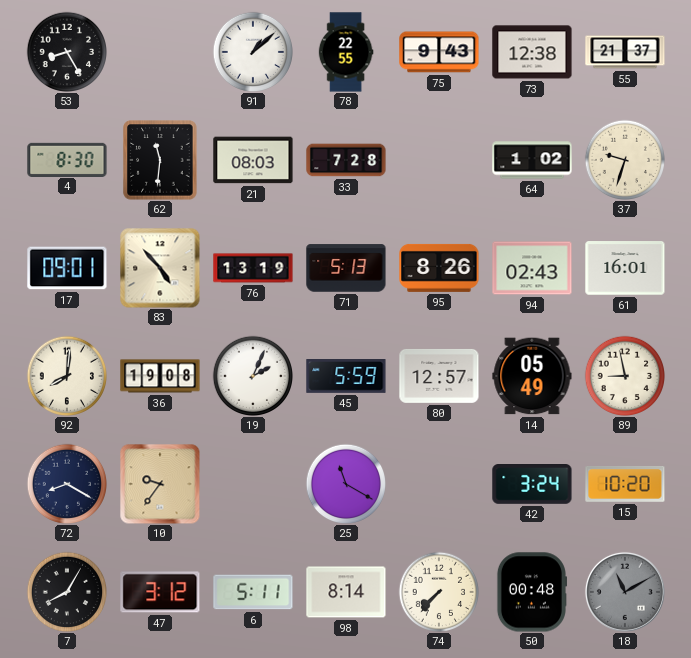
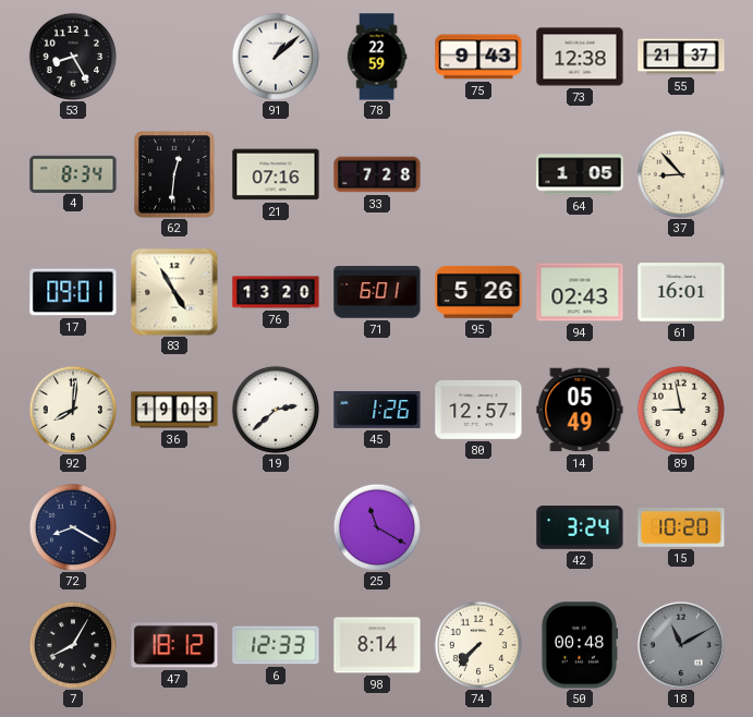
78: 22:55 -> 22:59
4: 8:30 -> 8:34
62: 11:31 -> 12:31
21: 08:03 -> 07:16
64: 1:02 -> 1:05
37: 9:33 -> 8:53
83: 4:53 -> 4:55
76: 13:19 -> 13:20
71: 5:13 -> 6:01
95: 8:26 -> 5:26
36: 19:08 -> 19:03
19: 2:04 -> 2:38
45: 5:59 -> 1:26
10: 9:36 -> none
47: 3:12 -> 18:12
6: 5:11 -> 12:33
